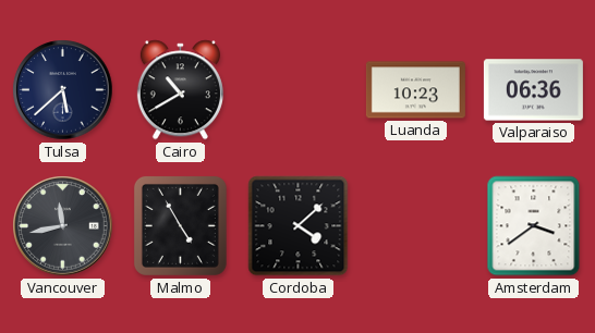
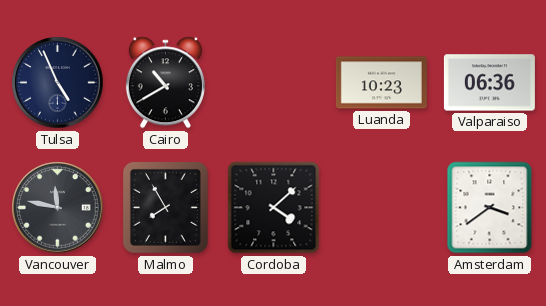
Tulsa: 5:38 -> 4:56
Vancouver: 11:43 -> 11:47
Malmo: 4:55 -> 7:55
